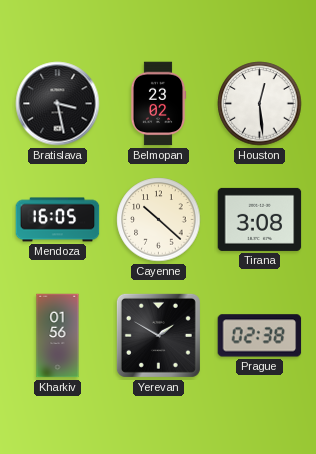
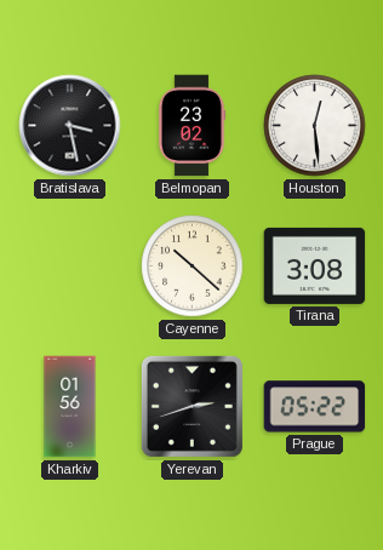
Mendoza: 16:05 -> none
Yerevan: 1:50 -> 2:42
Prague: 02:38 -> 05:22
